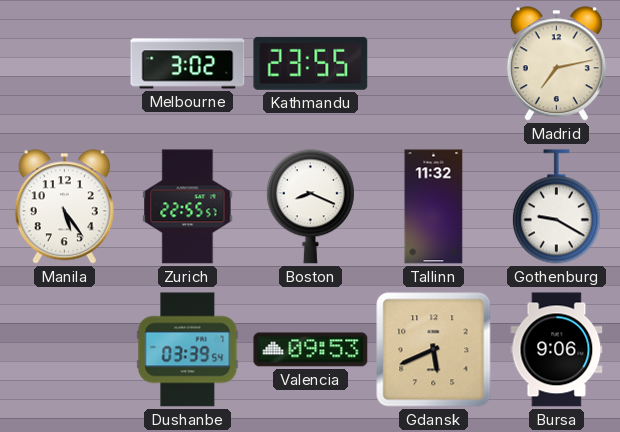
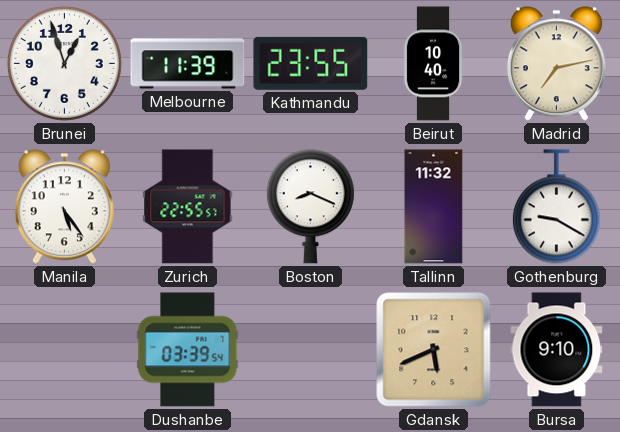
Brunei: none -> 12:57
Melbourne: 3:02 -> 11:39
Beirut: none -> 10:40
Valencia: 09:53 -> none
Bursa: 9:06 -> 9:10
